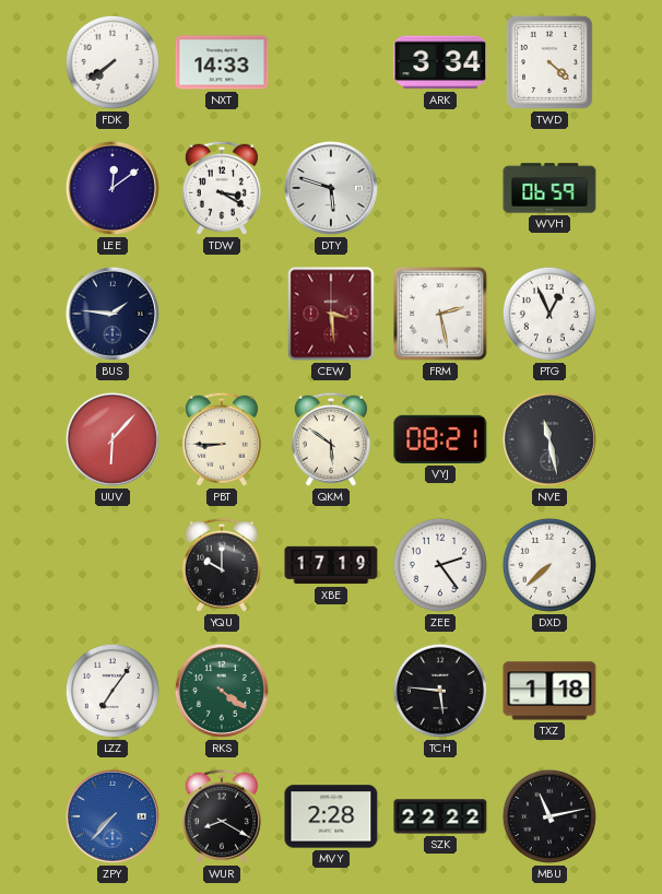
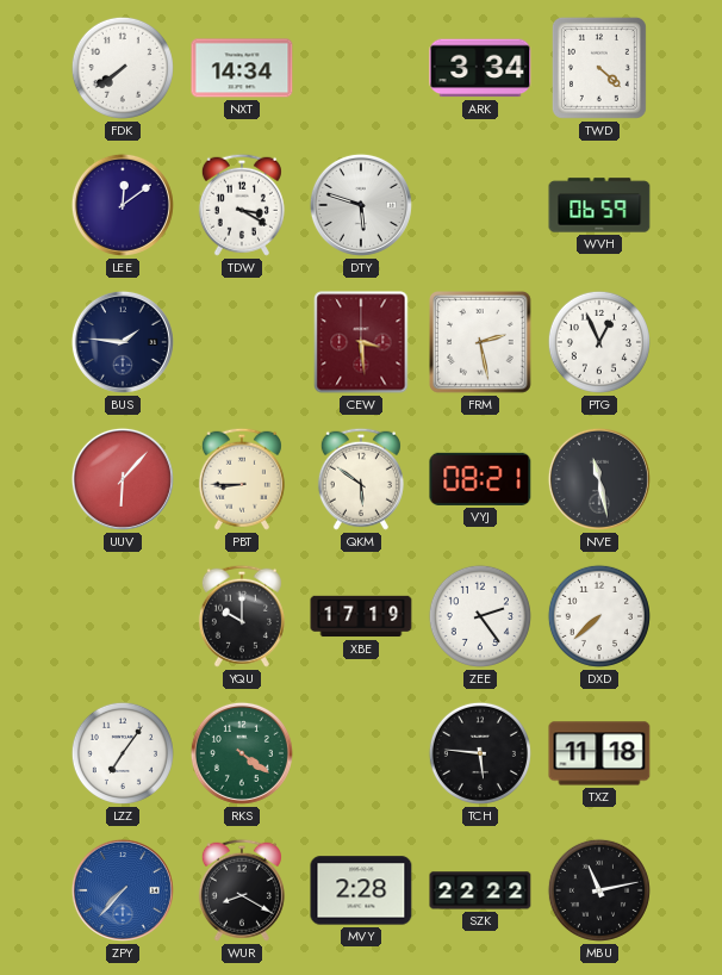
NXT: 14:33 -> 14:34
TXZ: 1:18 -> 11:18
